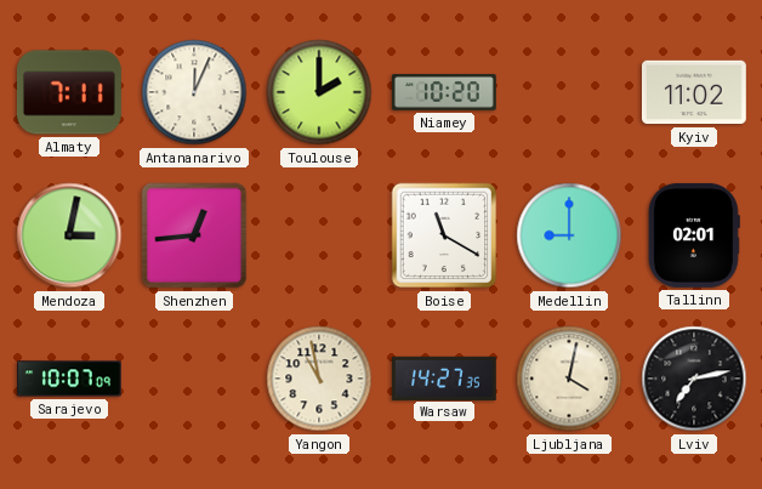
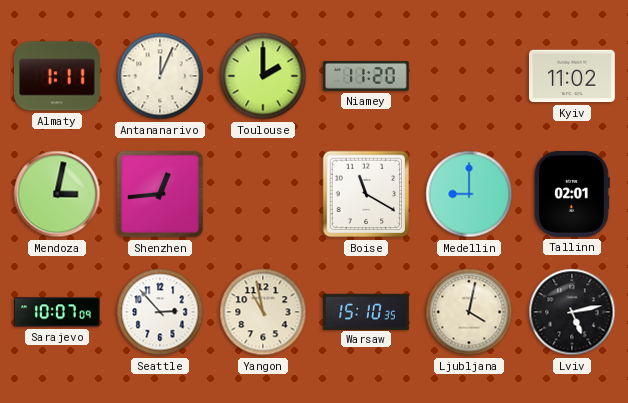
Almaty: 7:11 -> 1:11
Niamey: 10:20 -> 11:20
Seattle: none -> 2:53
Warsaw: 14:27 -> 15:10
Lviv: 7:13 -> 5:13
